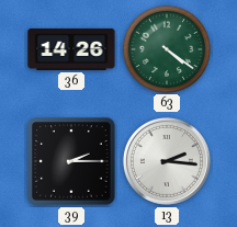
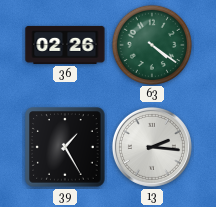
36: 14:26 -> 02:26
39: 2:15 -> 1:25
